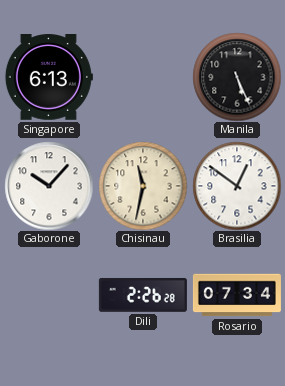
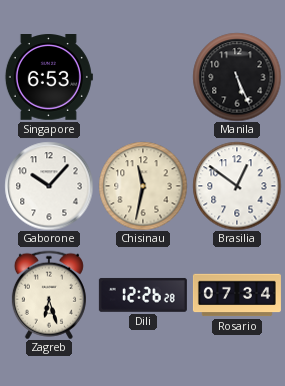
Singapore: 6:13 -> 6:53
Zagreb: none -> 6:27
Dili: 2:26 -> 12:26
